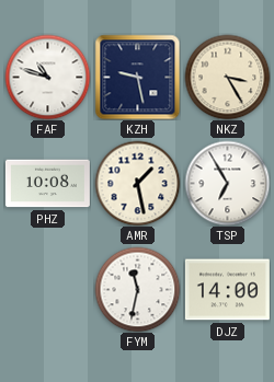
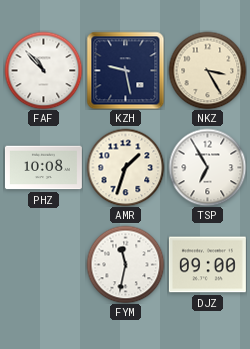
FAF: 10:48 -> 10:53
AMR: 1:28 -> 1:33
DJZ: 14:00 -> 09:00
